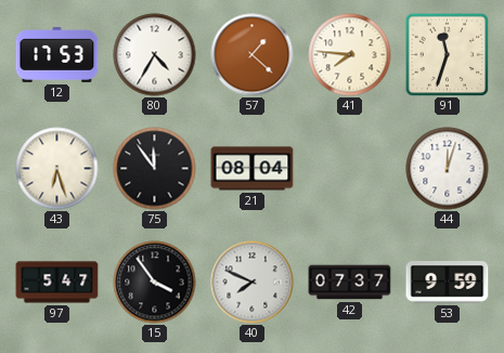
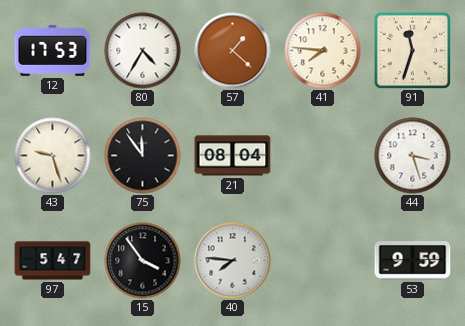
43: 6:27 -> 9:27
44: 12:03 -> 3:27
40: 7:49 -> 7:46
42: 07:37 -> none
